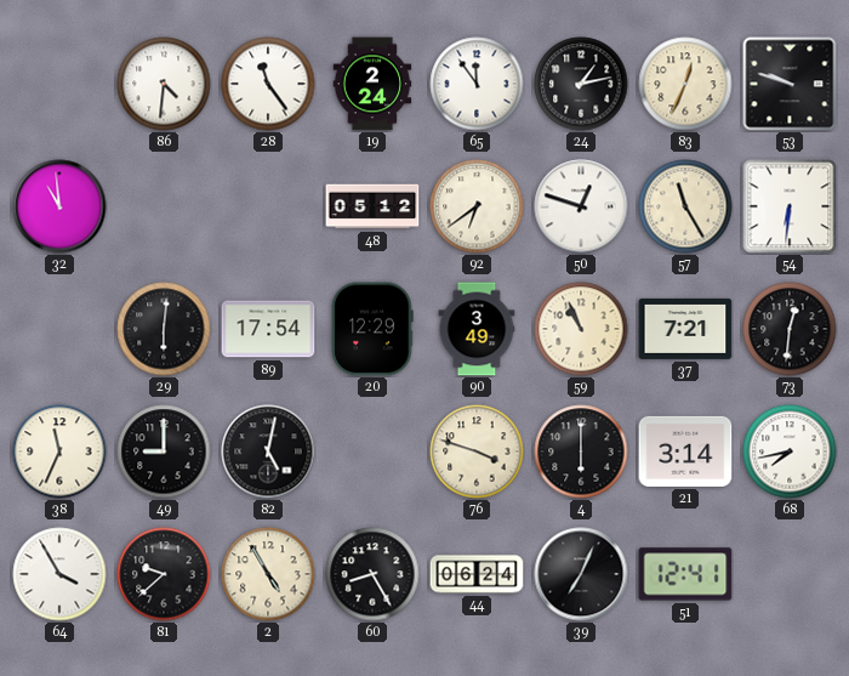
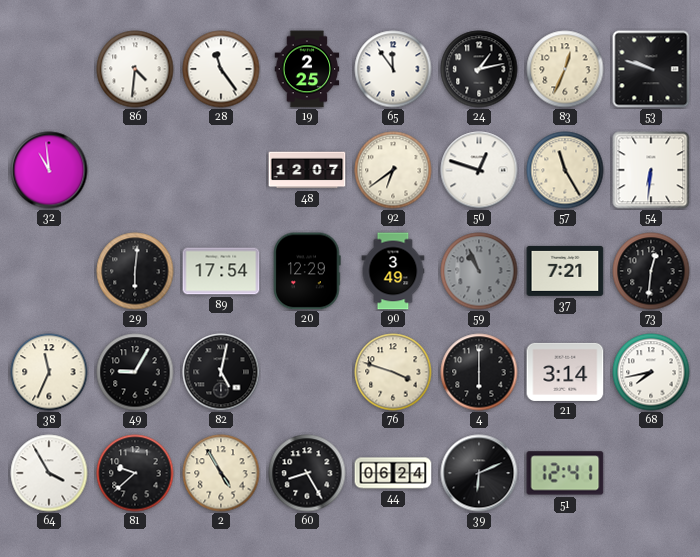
19: 2:24 -> 2:25
48: 05:12 -> 12:07
59 dial: cream -> grey
49: 9:00 -> 9:05
39: 7:04 -> 6:11
